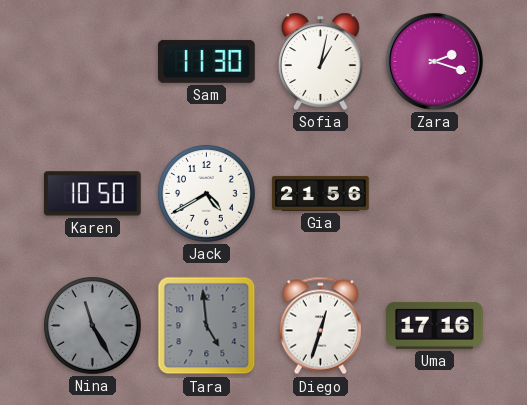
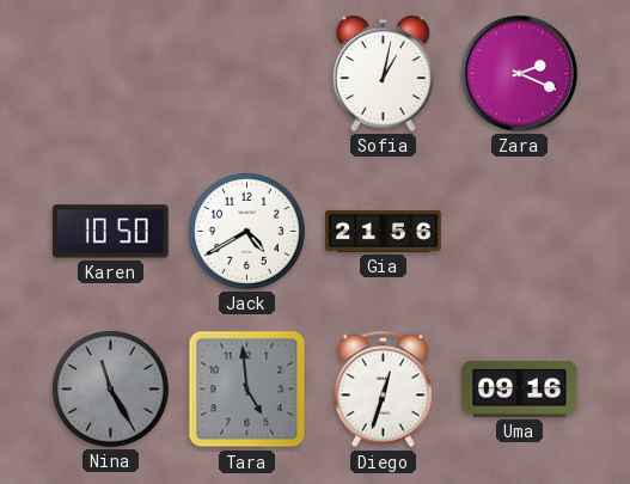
Sam: 11:30 -> none
Zara: 2:18 -> 2:19
Uma: 17:16 -> 09:16
